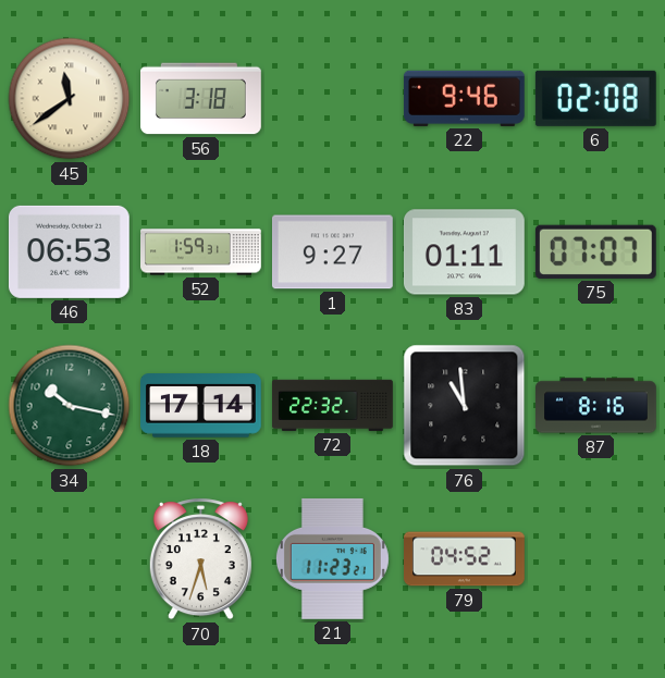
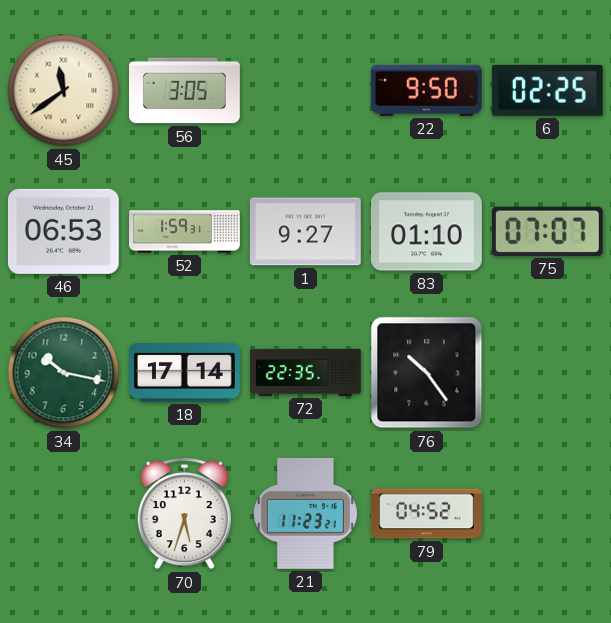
56: 3:18 -> 3:05
22: 9:46 -> 9:50
6: 02:08 -> 02:25
83: 01:11 -> 01:10
72: 22:32 -> 22:35
76: 10:59 -> 10:24
87: 8:16 -> none
